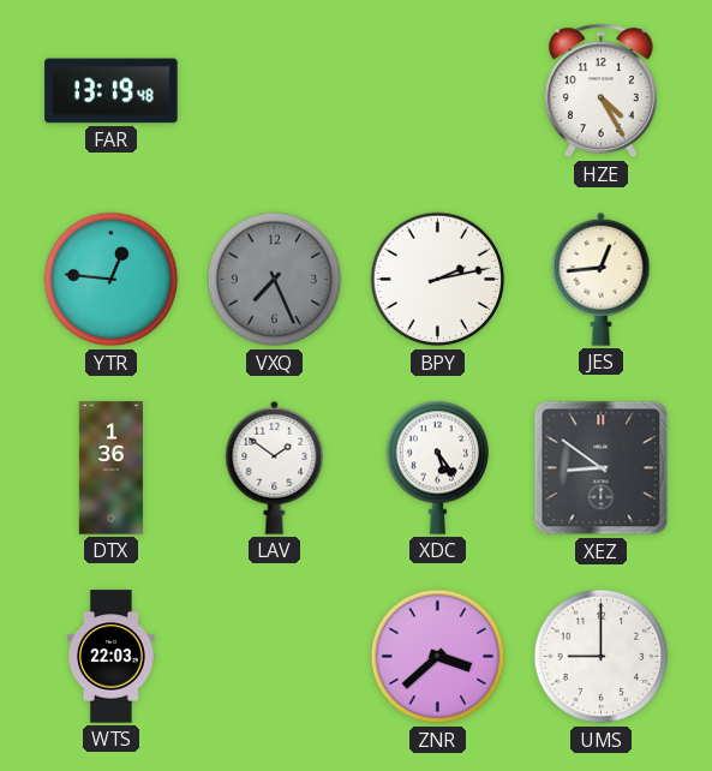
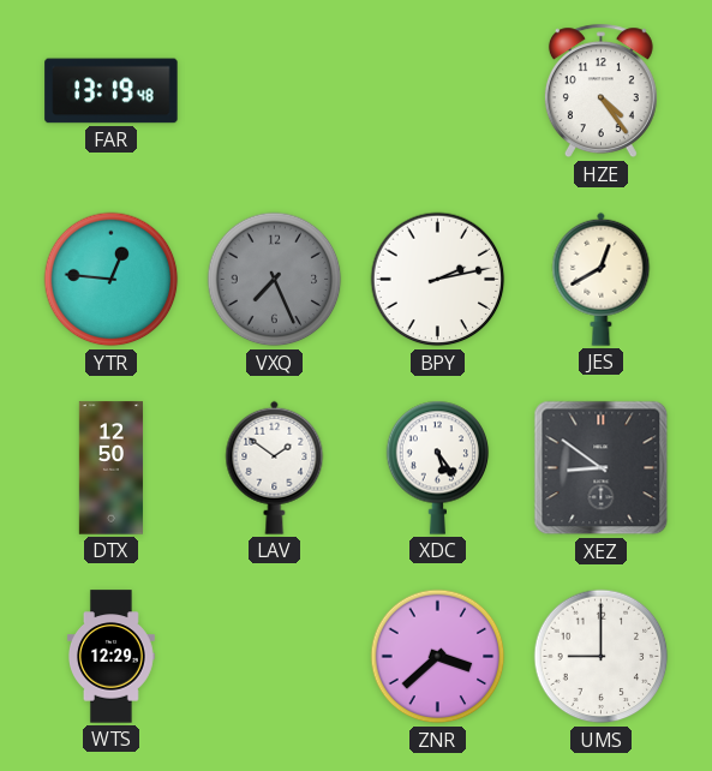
HZE: 4:25 -> 4:24
JES: 12:44 -> 12:40
DTX: 1:36 -> 12:50
WTS: 22:03 -> 12:29
